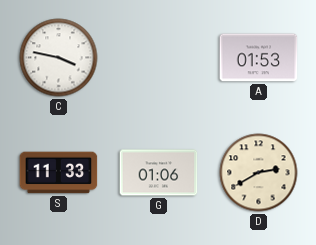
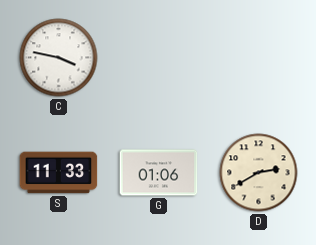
A: 01:53 -> none
